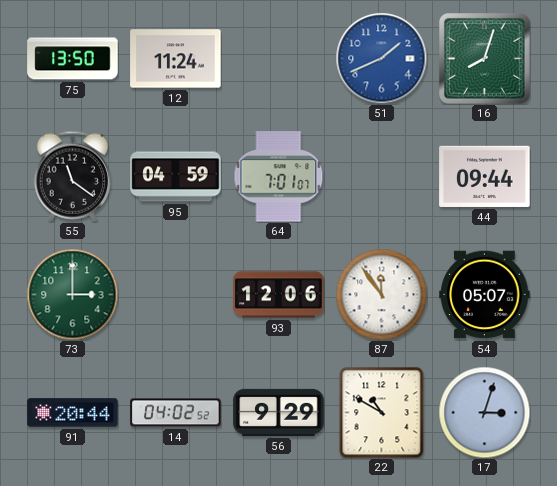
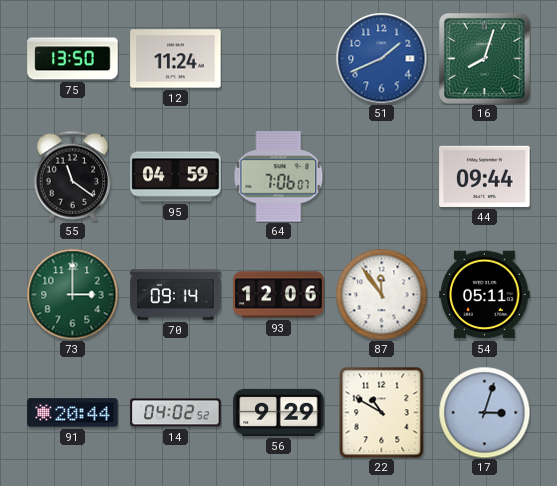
64: 7:01 -> 7:06
70: none -> 09:14
54: 05:07 -> 05:11
